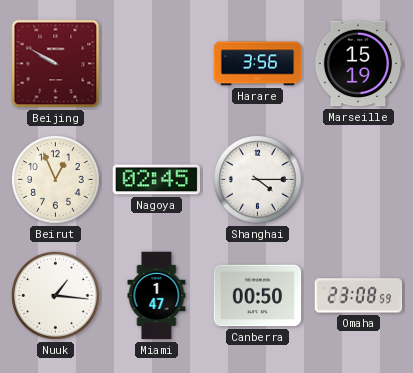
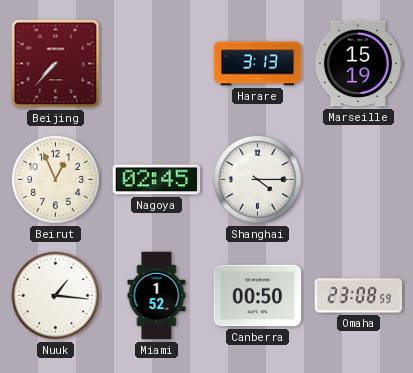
Beijing: 9:50 -> 7:37
Harare: 3:56 -> 3:13
Miami: 1:47 -> 1:52
